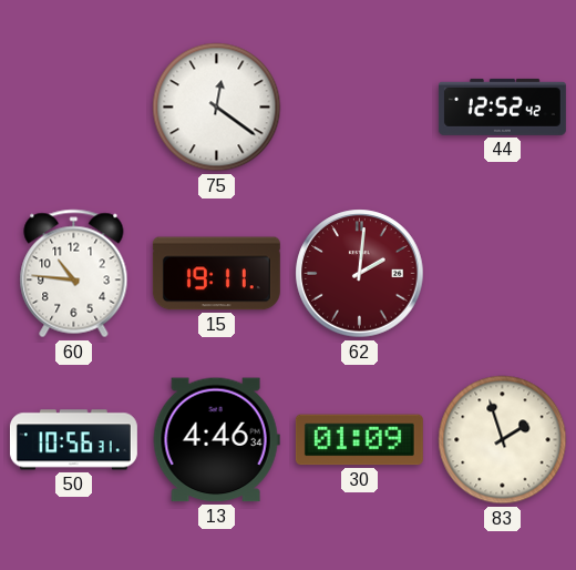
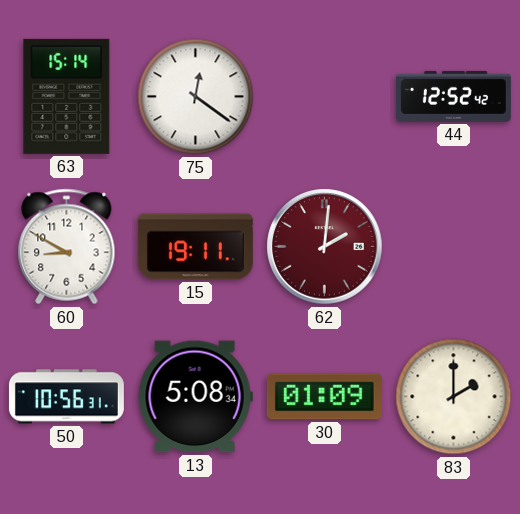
63: none -> 15:14
60: 10:46 -> 8:50
13: 4:46 -> 5:08
83: 1:57 -> 2:00
